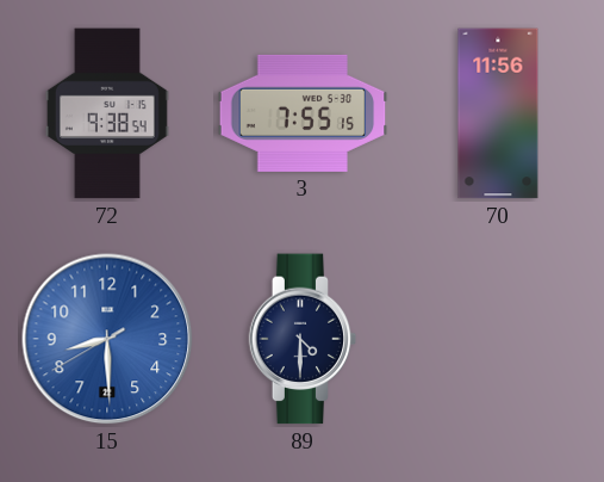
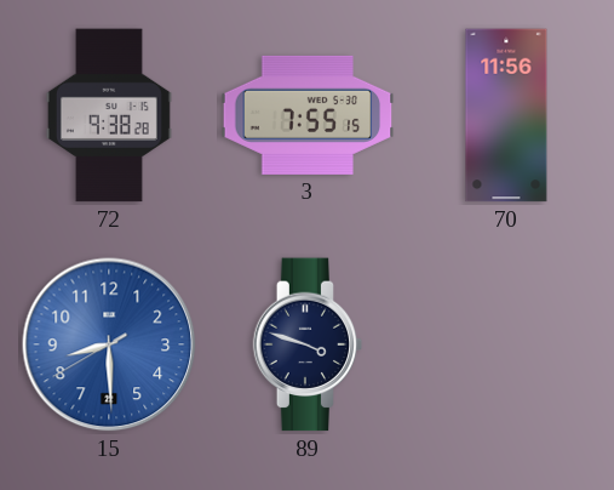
72: 9:38:54 -> 9:38:28
89: 4:30 -> 3:48
